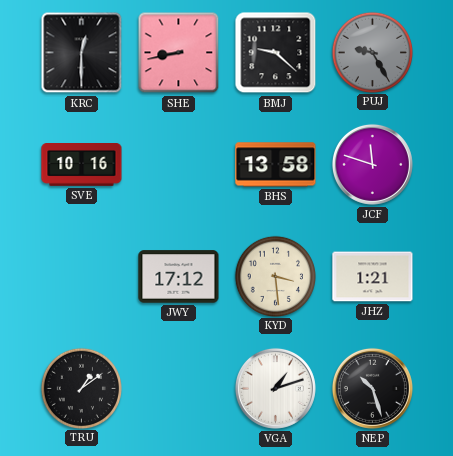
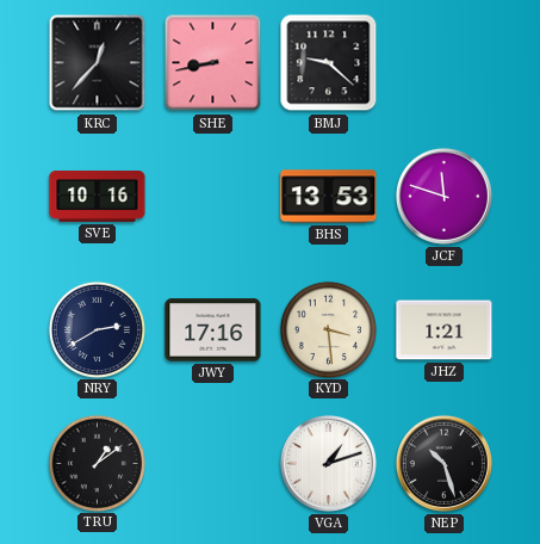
KRC: 12:30 -> 12:37
PUJ: 9:25 -> none
BHS: 13:58 -> 13:53
NRY: none -> 2:40
JWY: 17:12 -> 17:16
